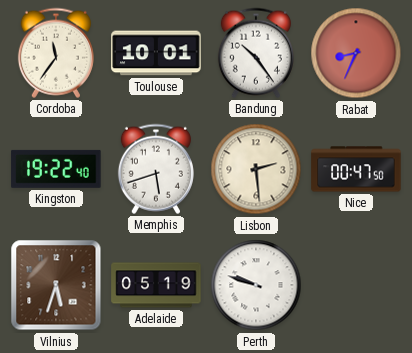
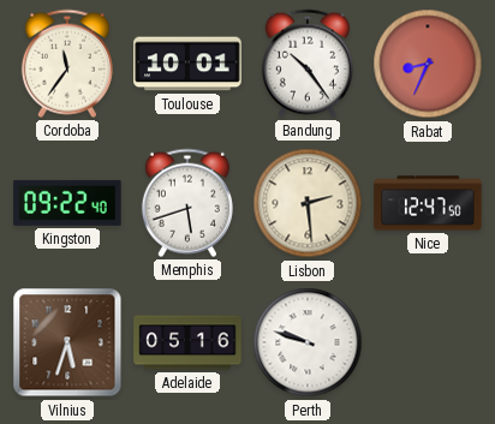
Kingston: 19:22 -> 09:22
Nice: 00:47 -> 12:47
Adelaide: 05:19 -> 05:16
